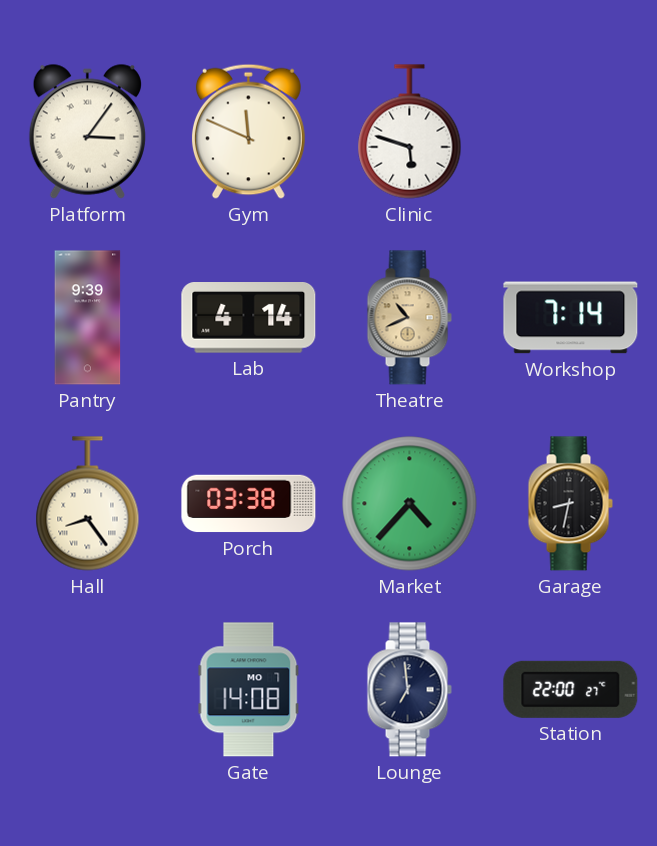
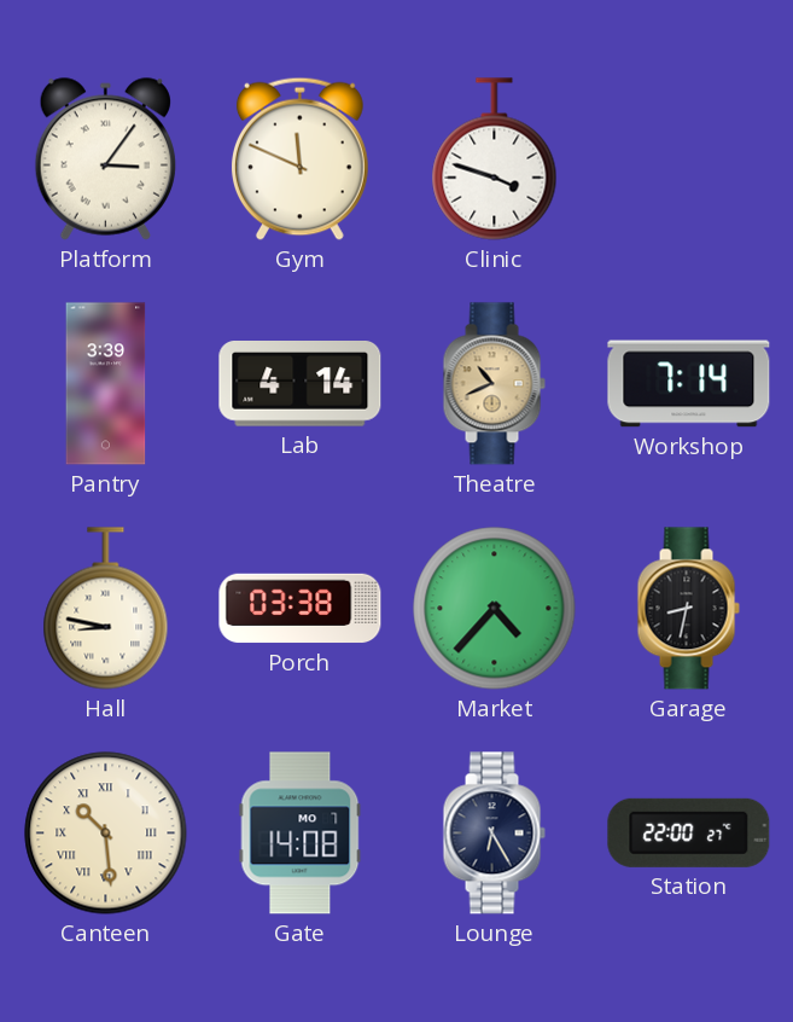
Clinic: 5:48 -> 3:48
Pantry: 9:39 -> 3:39
Hall: 8:24 -> 8:47
Canteen: none -> 10:29
Lounge: 6:59 -> 6:25
